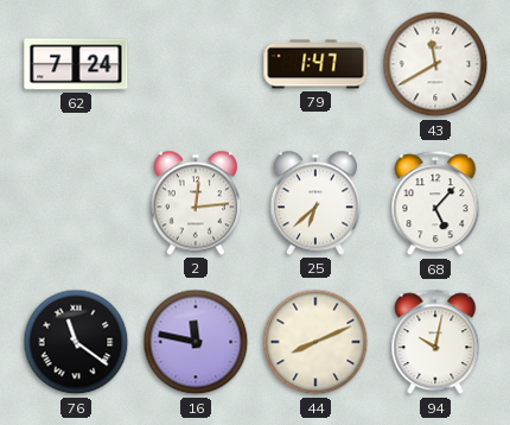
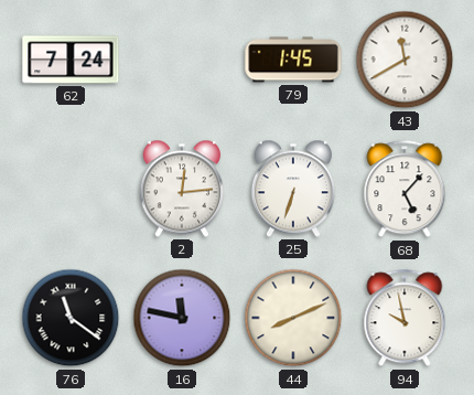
79: 1:47 -> 1:45
25: 6:38 -> 6:33
94: 10:02 -> 9:58
